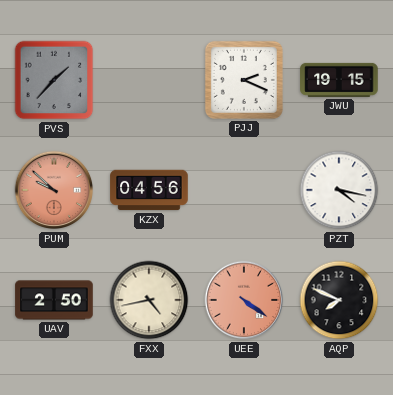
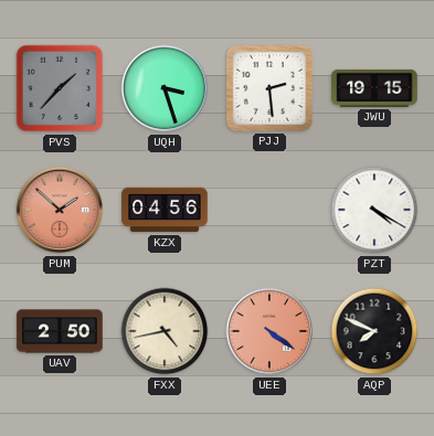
UQH: none -> 3:27
PJJ: 2:19 -> 2:29
PUM: 9:52 -> 1:52
PZT: 4:17 -> 4:20
